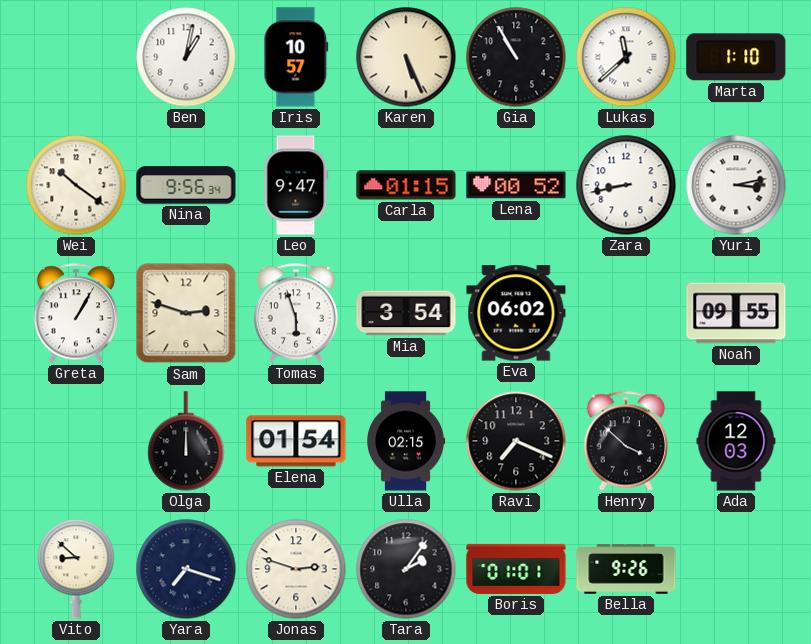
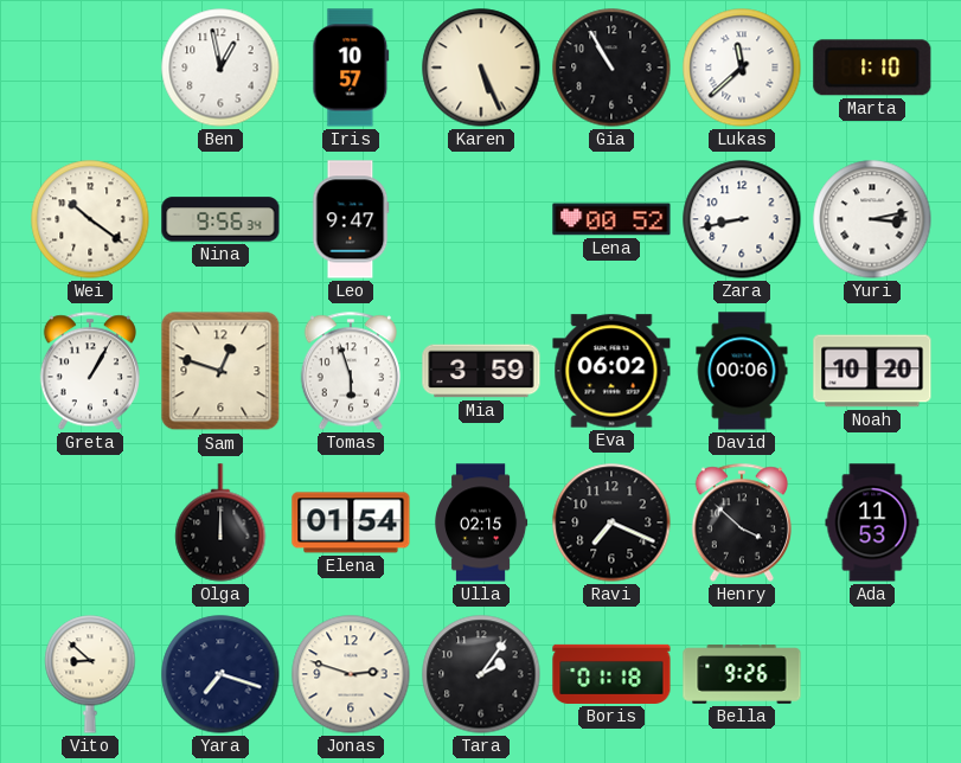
Ben: 1:02 -> 12:58
Carla: 01:15 -> none
Sam: 2:48 -> 12:48
Mia: 3:54 -> 3:59
David: none -> 00:06
Noah: 09:55 -> 10:20
Ada: 12:03 -> 11:53
Boris: 01:01 -> 01:18
